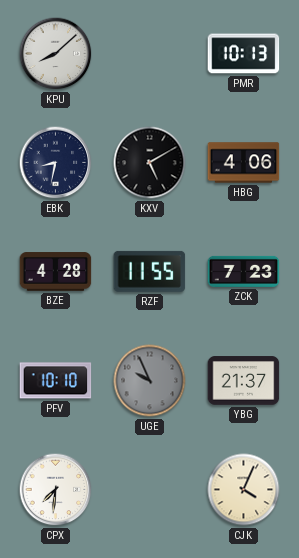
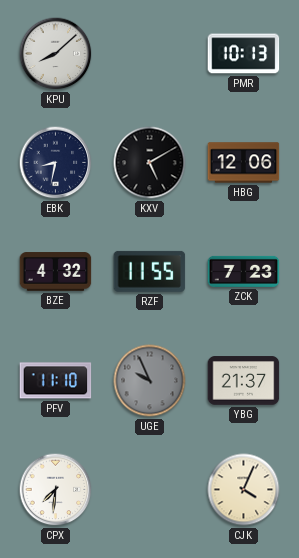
HBG: 4:06 -> 12:06
BZE: 4:28 -> 4:32
PFV: 10:10 -> 11:10
